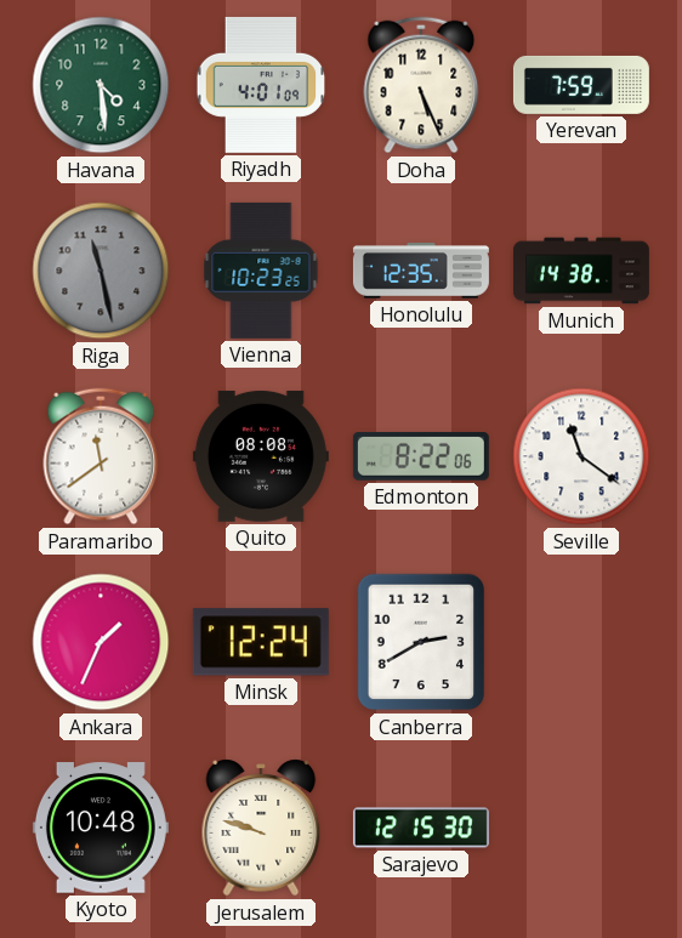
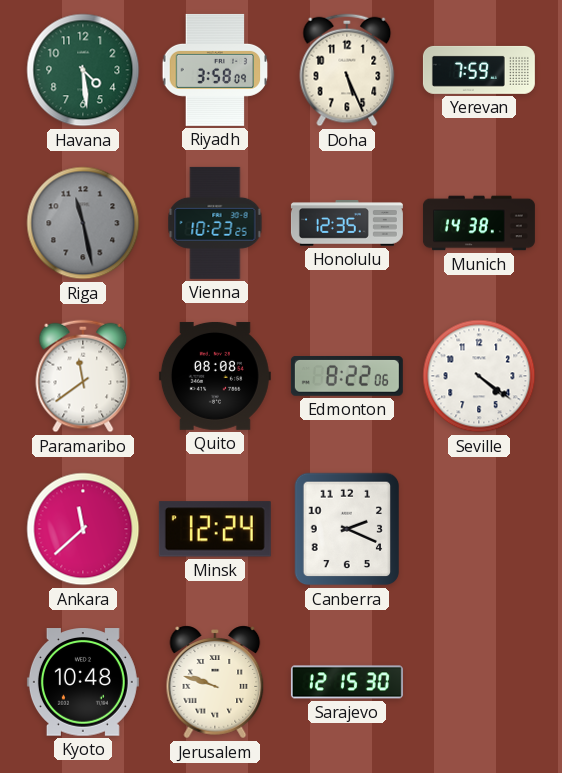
Riyadh: 4:01 -> 3:58
Seville: 11:21 -> 4:21
Ankara: 1:34 -> 11:38
Canberra: 2:40 -> 2:19
